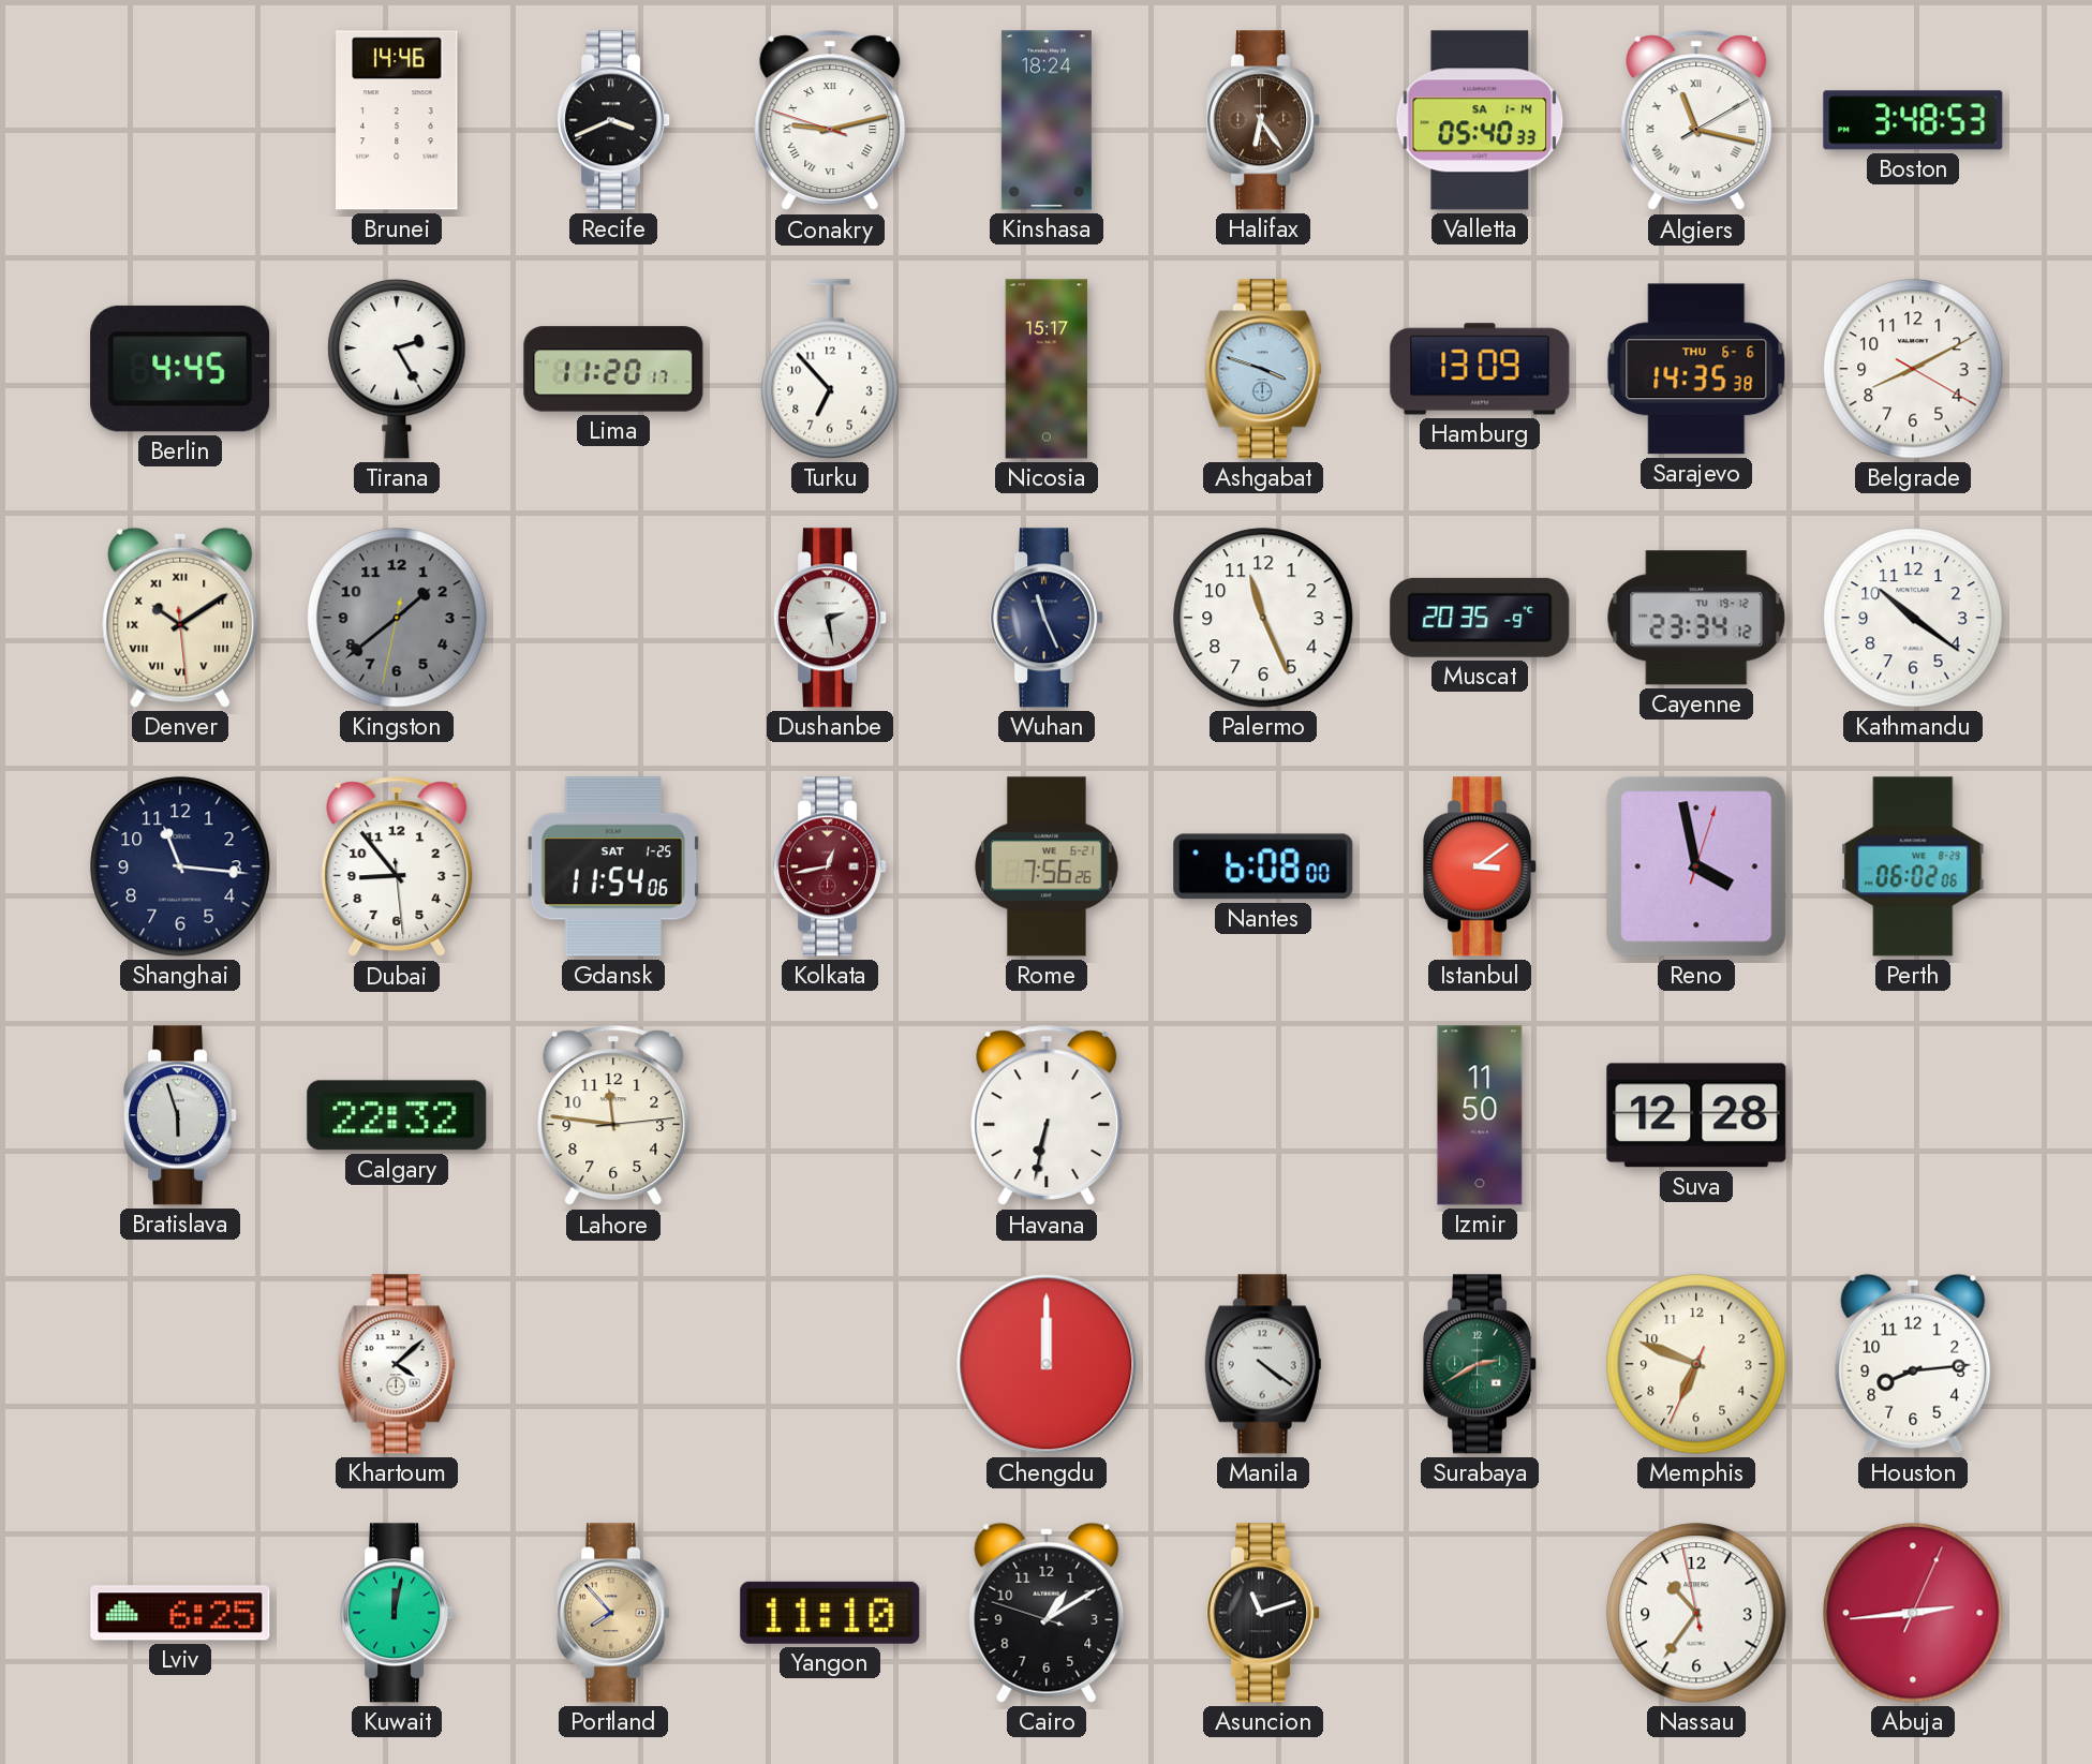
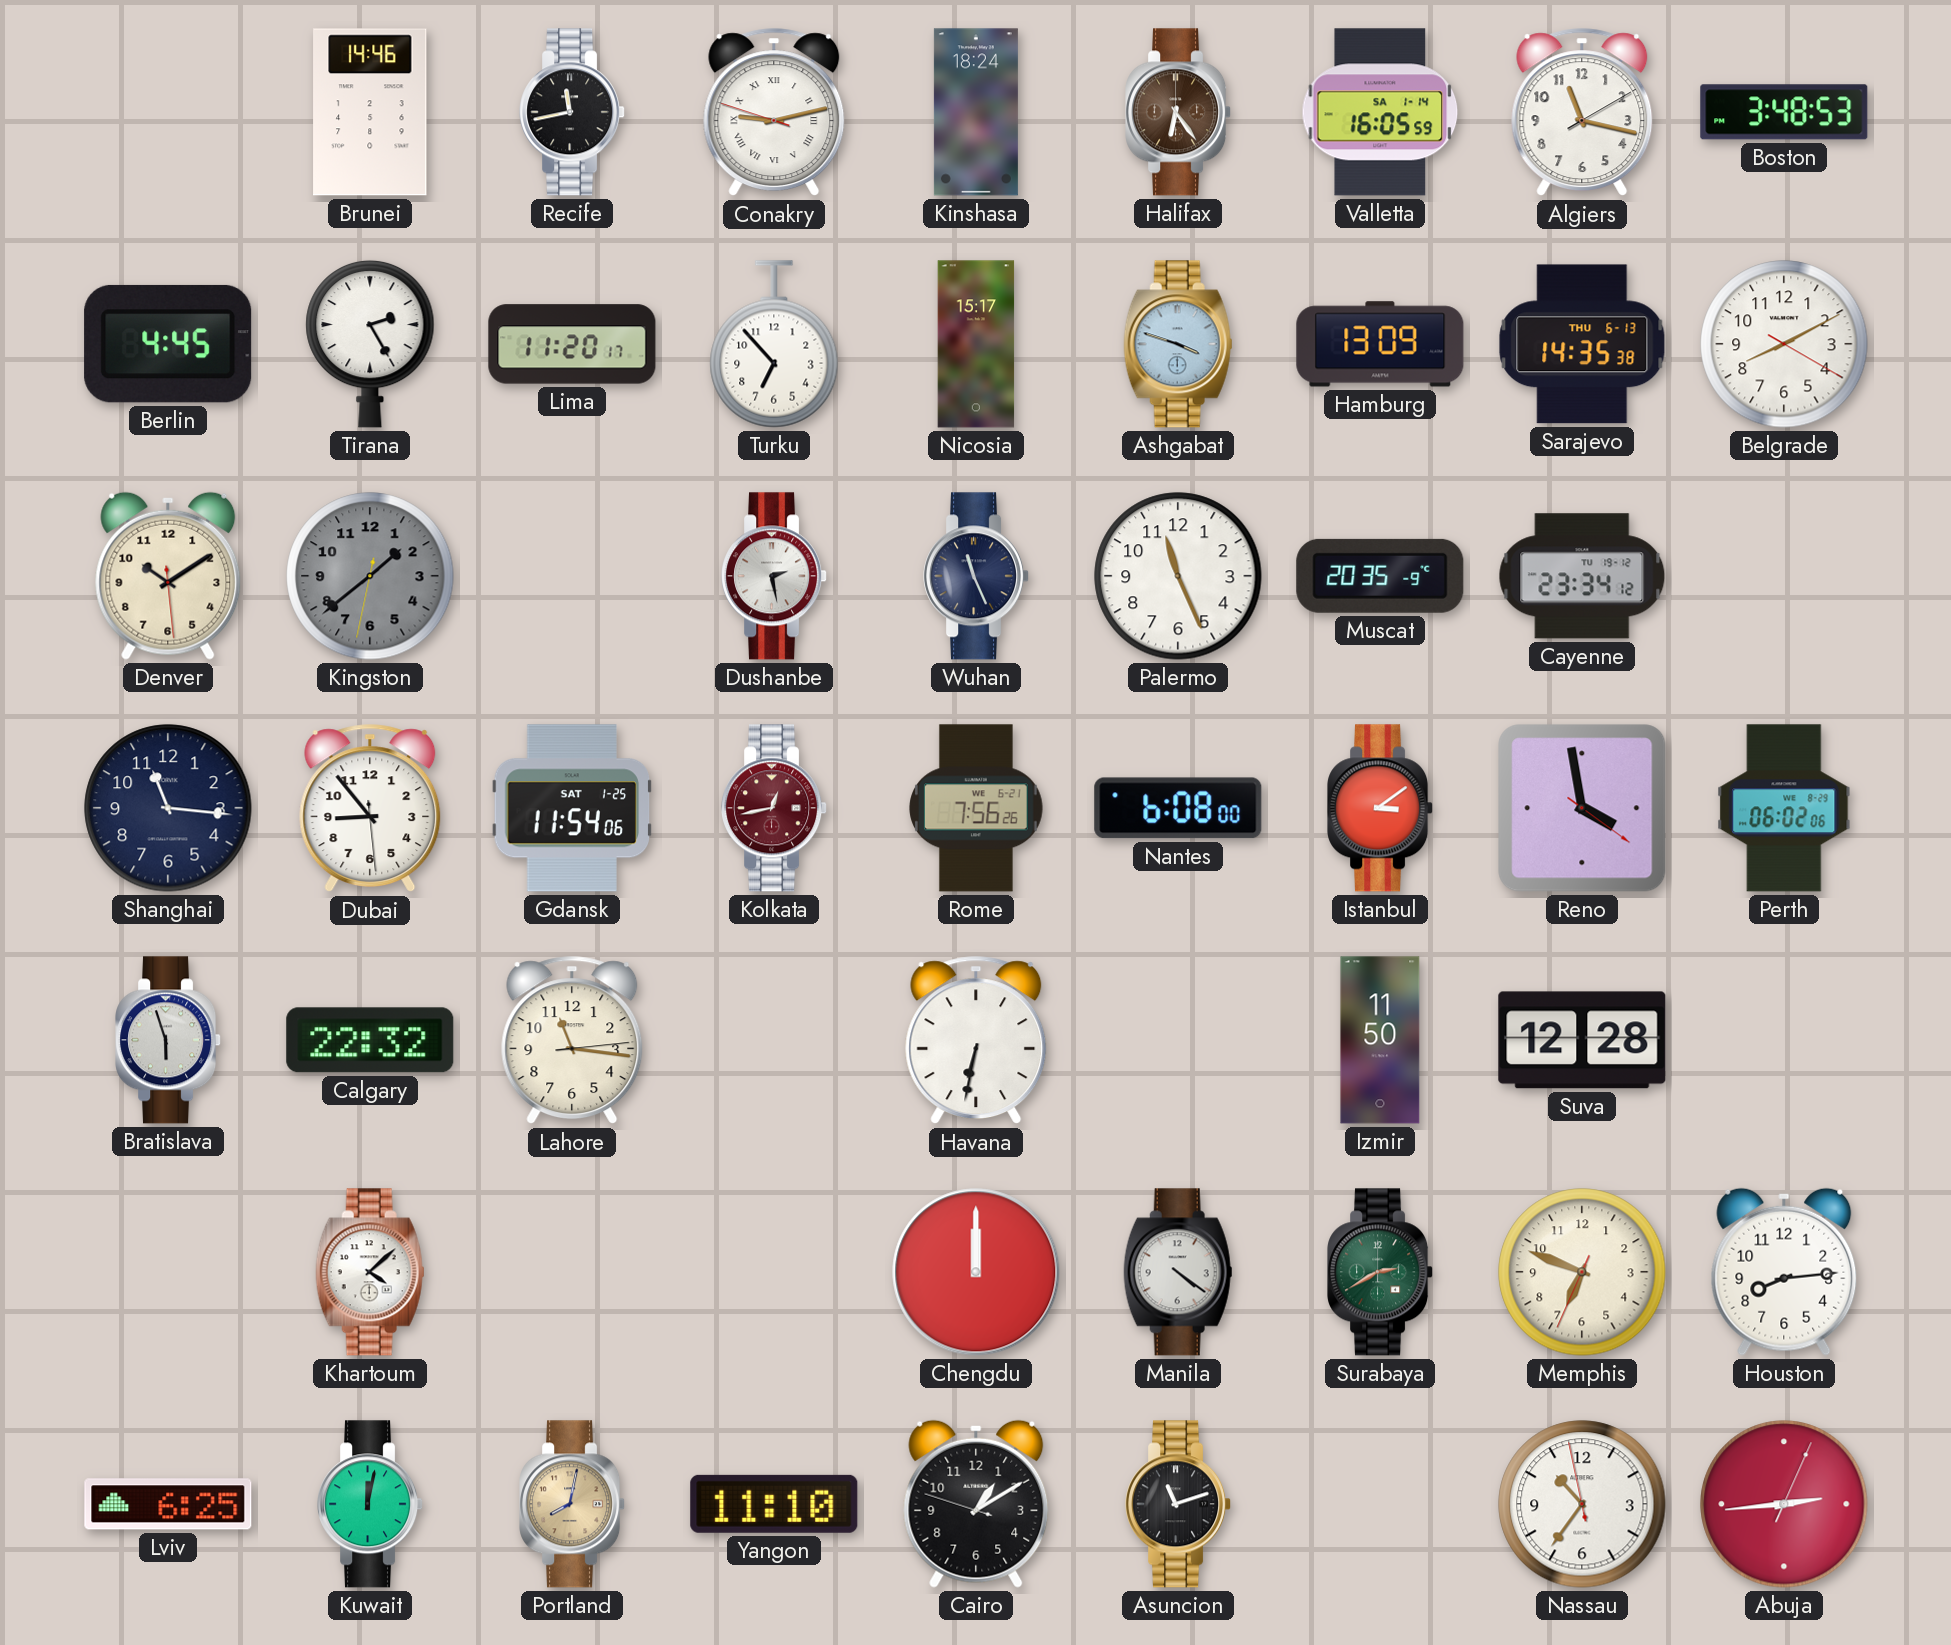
Recife: 3:41 -> 11:43
Valletta: 05:40 -> 16:05
Algiers numerals: Roman -> Arabic
Sarajevo date: THU 6-6 -> THU 6-13
Denver numerals: Roman -> Arabic
Kathmandu: 10:21 -> none
Reno: 3:58:03 -> 3:58:21
Lahore: 11:46 -> 11:16
Portland: 7:53 -> 8:02
